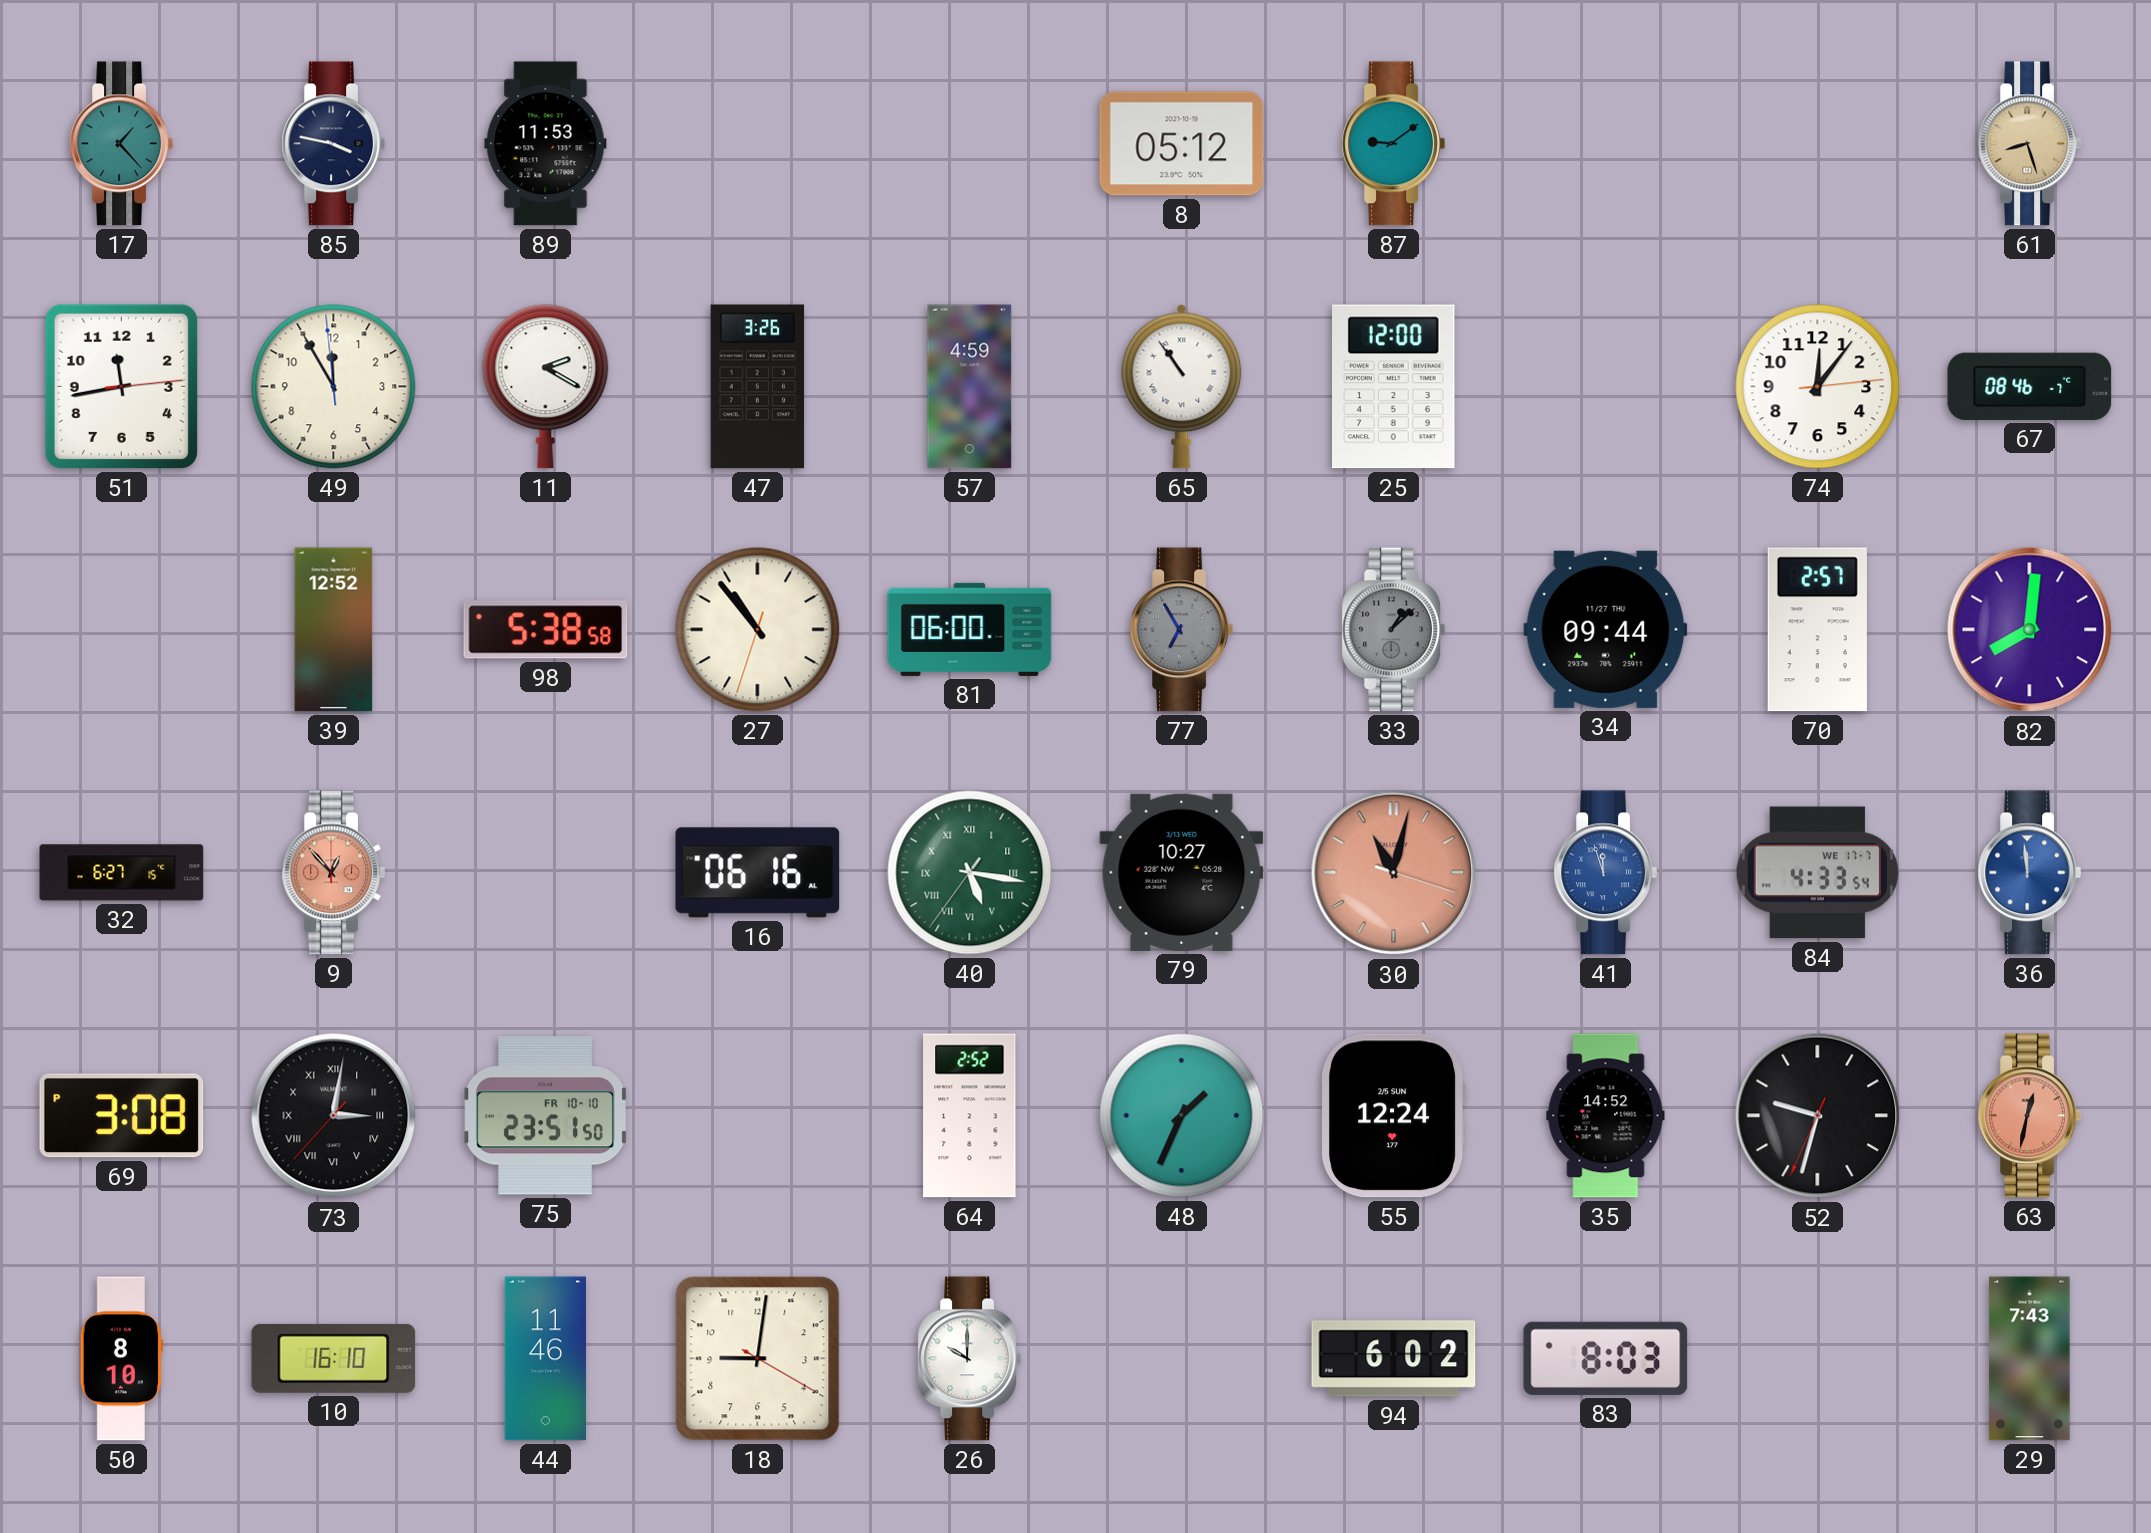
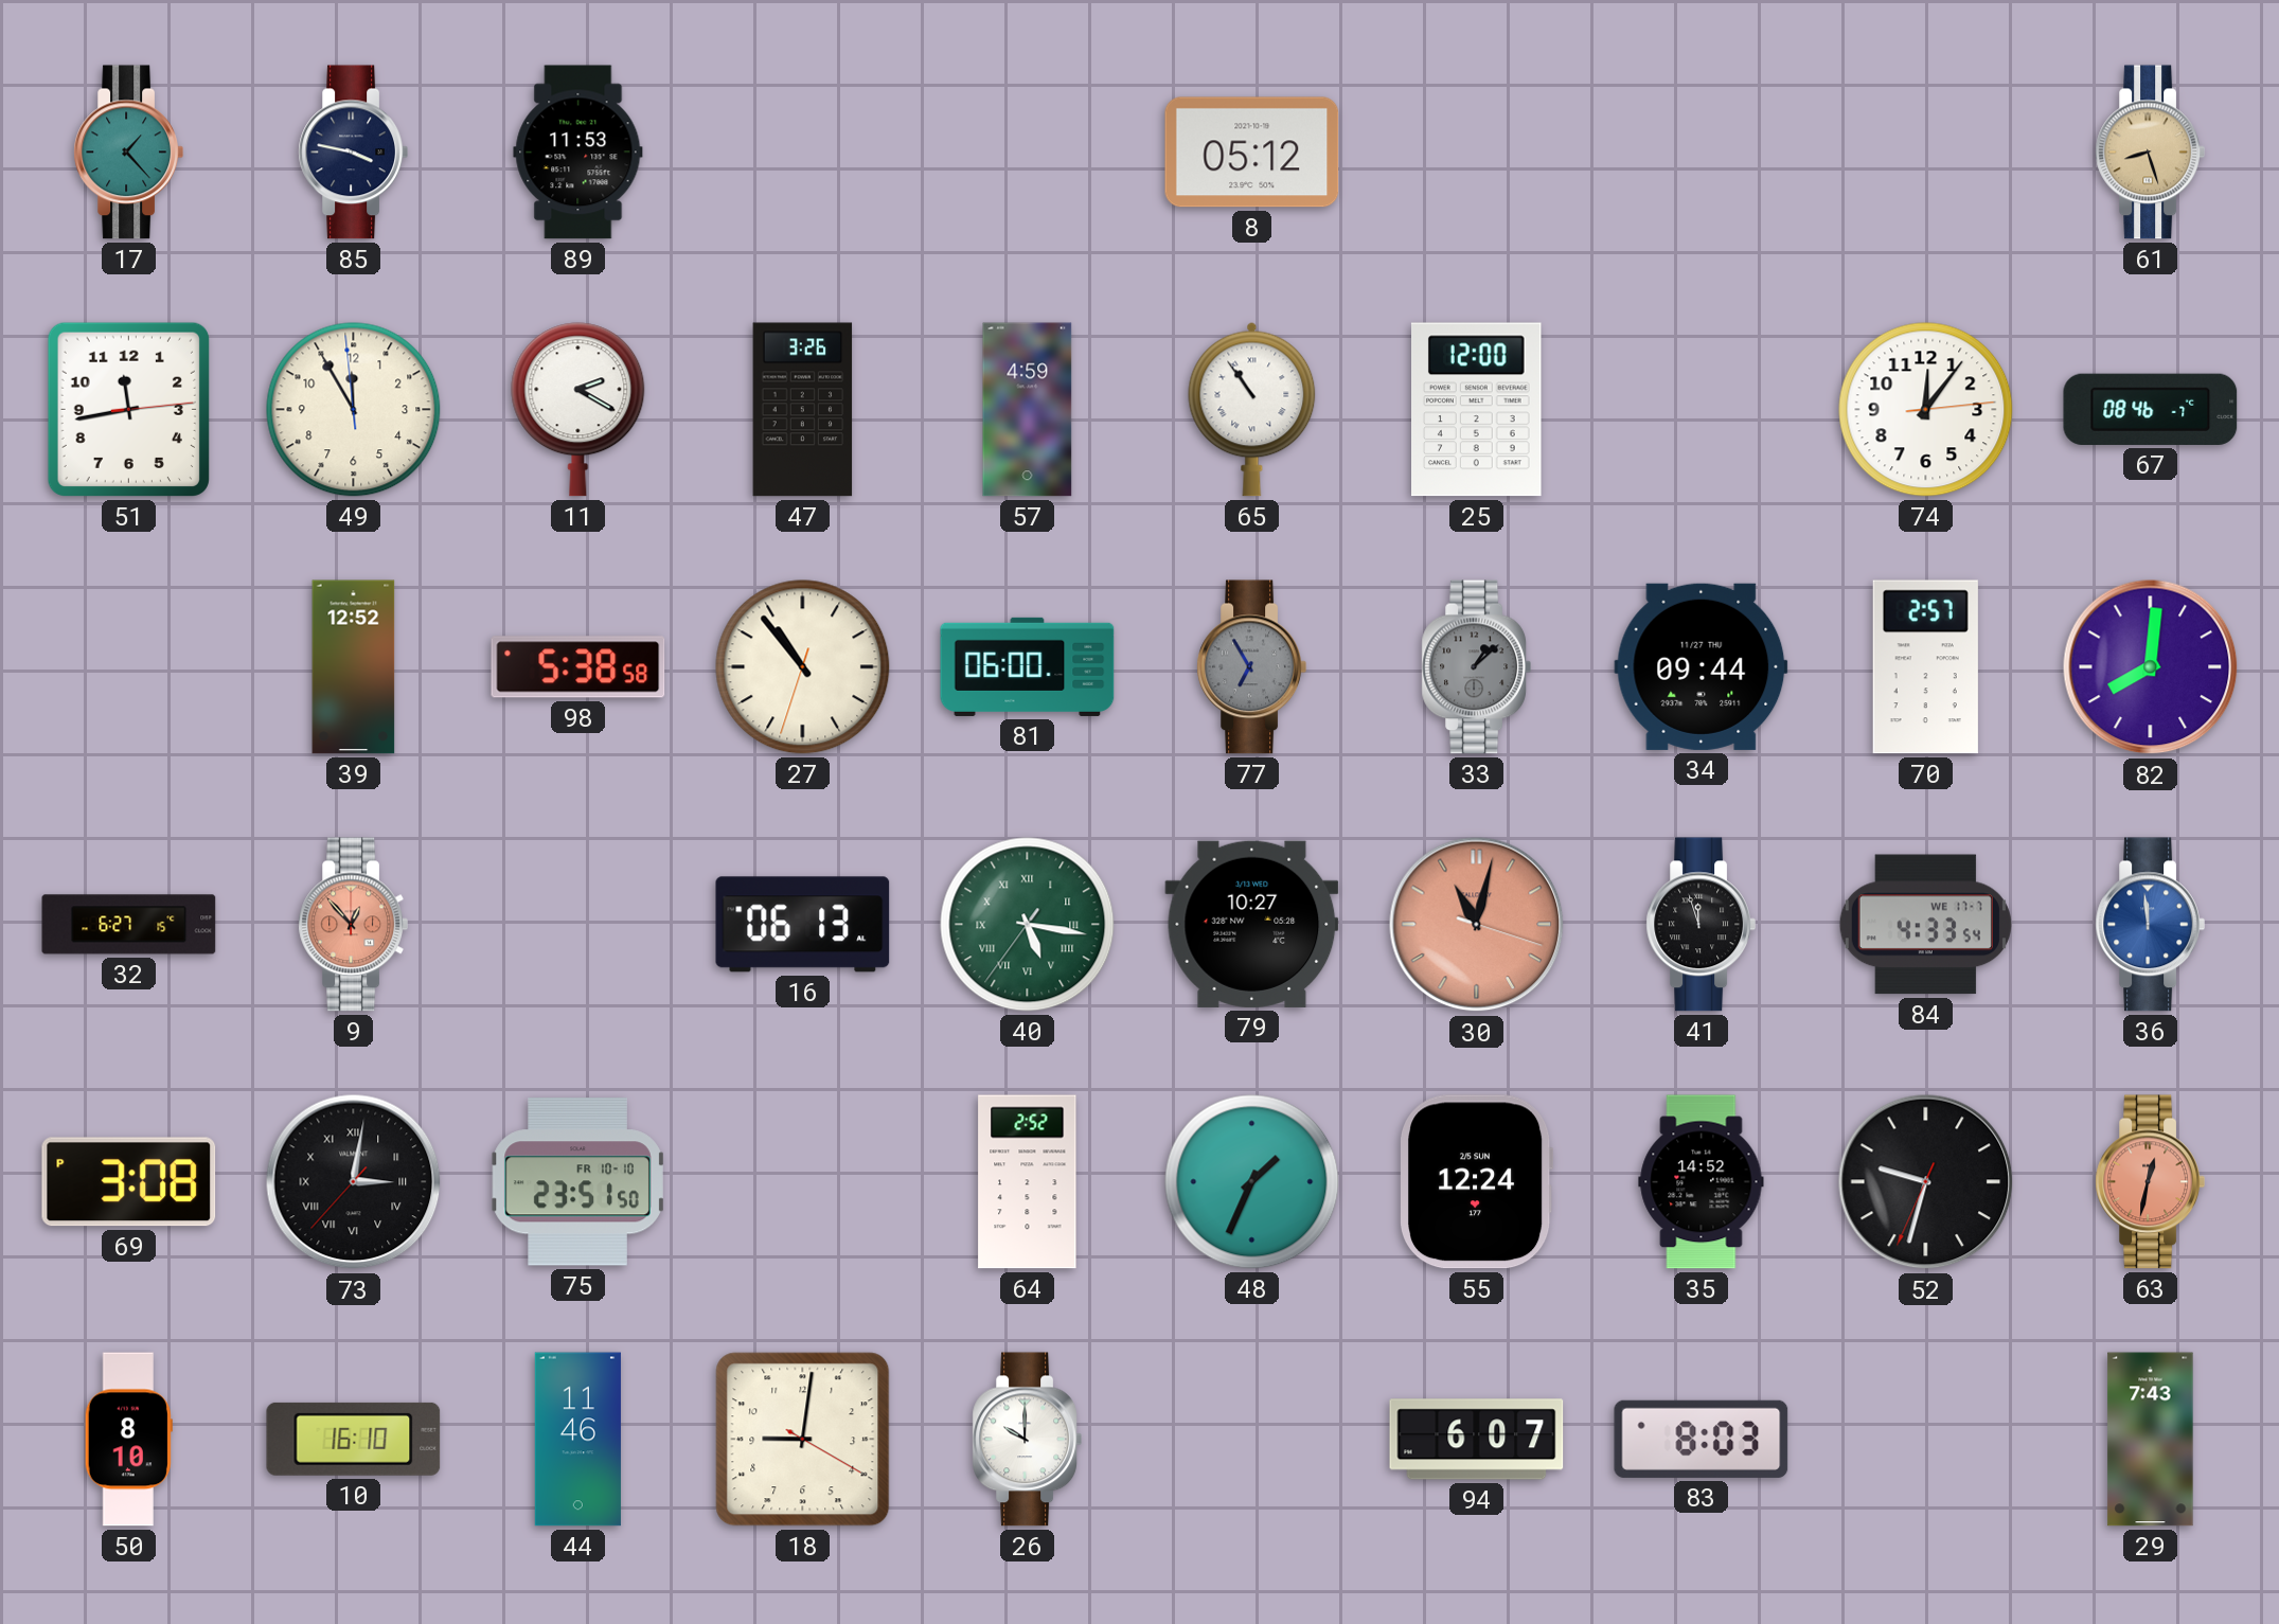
87: 9:09 -> none
16: 06:16 -> 06:13
41 dial: blue -> black
94: 6:02 -> 6:07
